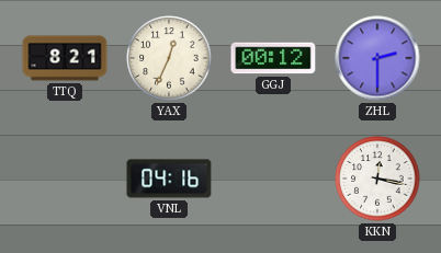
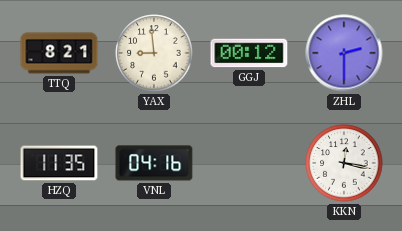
YAX: 12:34 -> 8:59
HZQ: none -> 11:35
